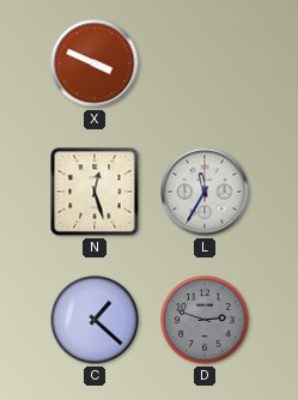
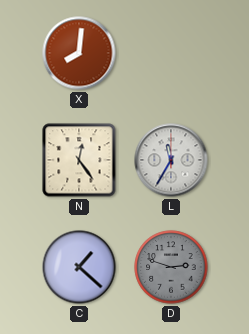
X: 3:49 -> 8:01
N: 12:27 -> 12:24
